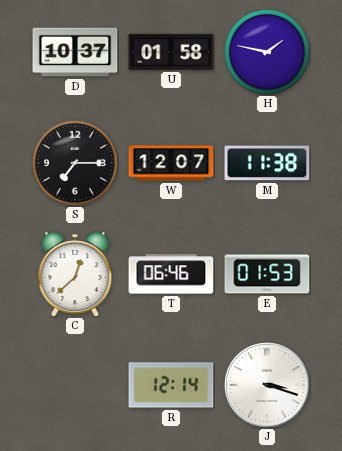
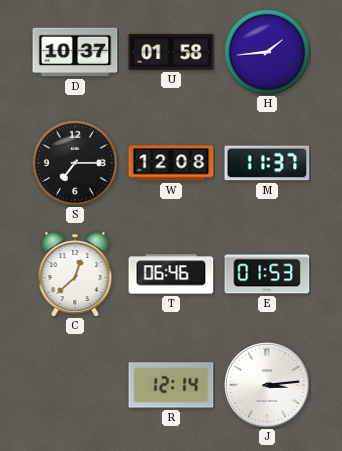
H: 1:47 -> 1:44
W: 12:07 -> 12:08
M: 11:38 -> 11:37
J: 3:18 -> 3:14
